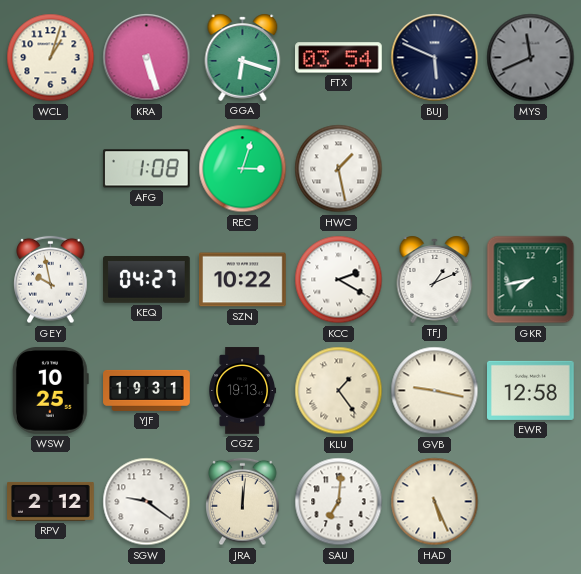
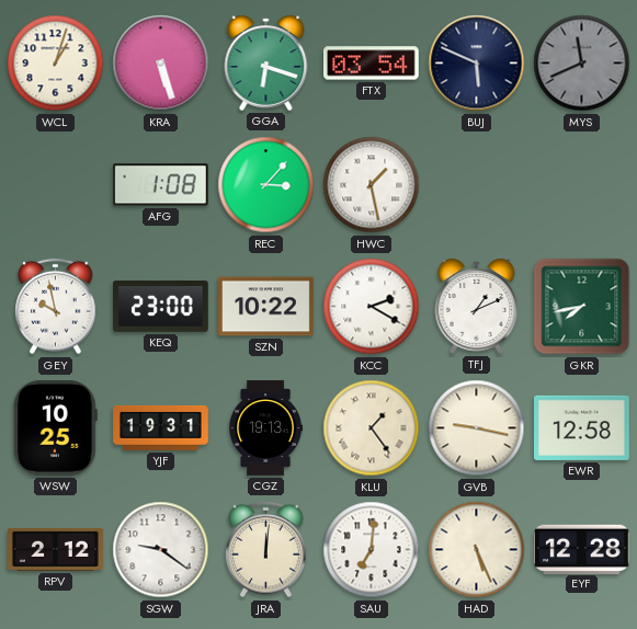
REC: 3:03 -> 3:07
KEQ: 04:27 -> 23:00
EYF: none -> 12:28
